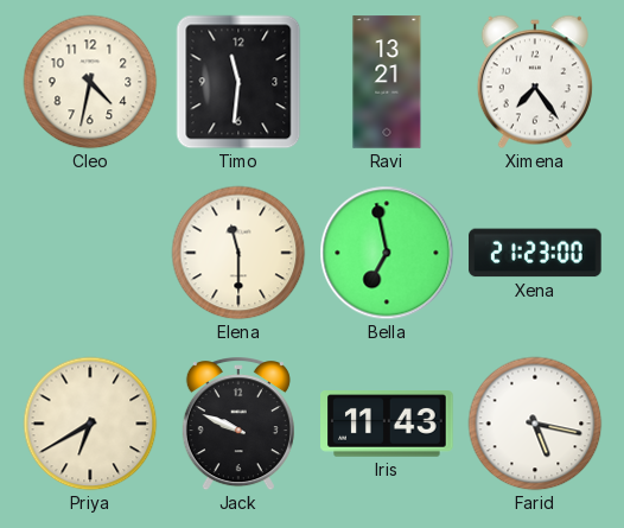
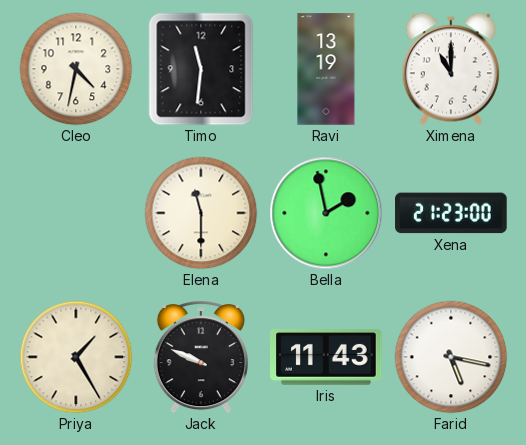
Ravi: 13:21 -> 13:19
Ximena: 7:24 -> 11:00
Bella: 6:58 -> 1:58
Priya: 6:40 -> 1:25
